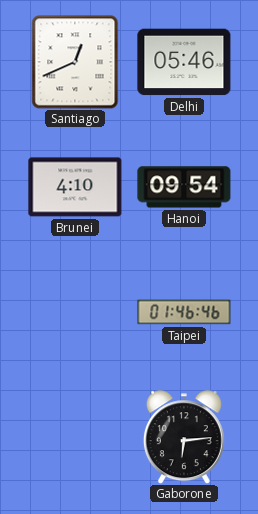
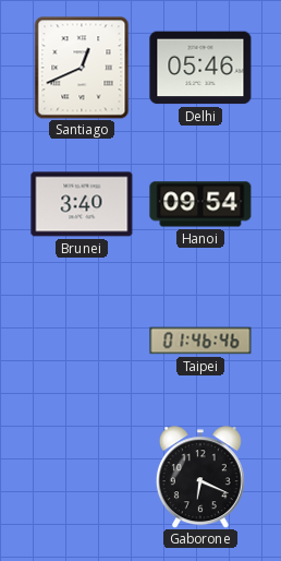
Brunei: 4:10 -> 3:40
Gaborone: 6:14 -> 6:19
